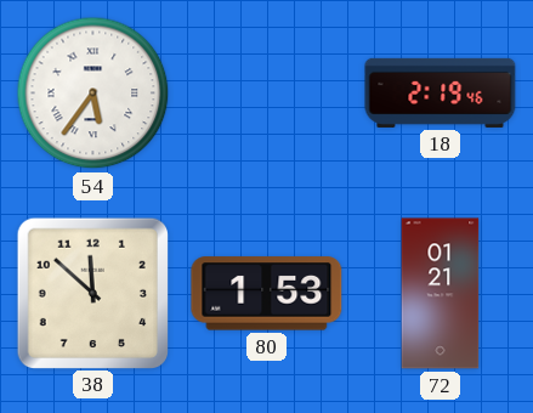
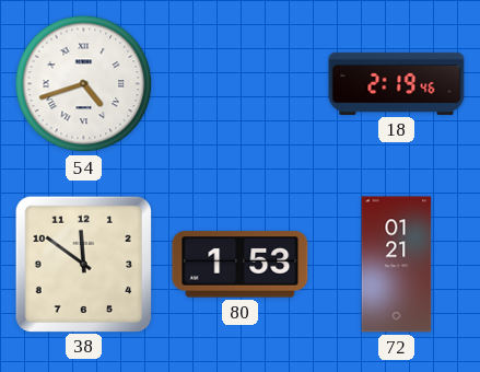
54: 5:36 -> 4:42
38: 11:52 -> 11:51
